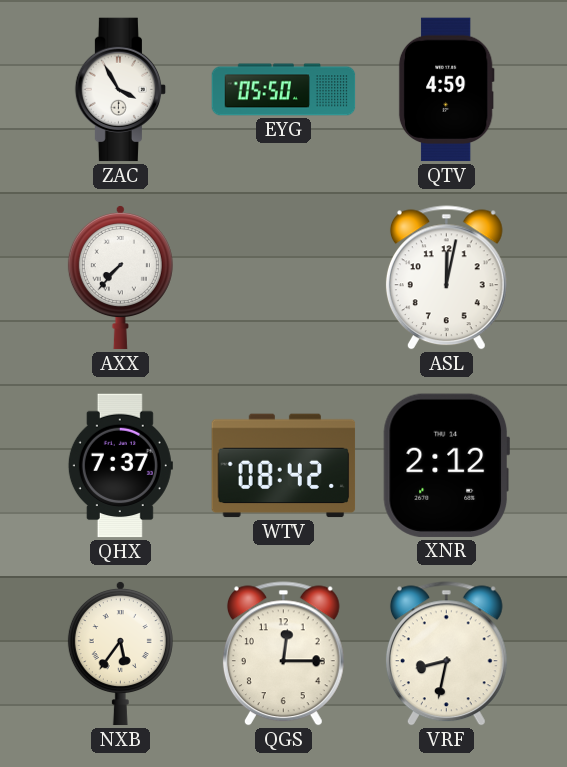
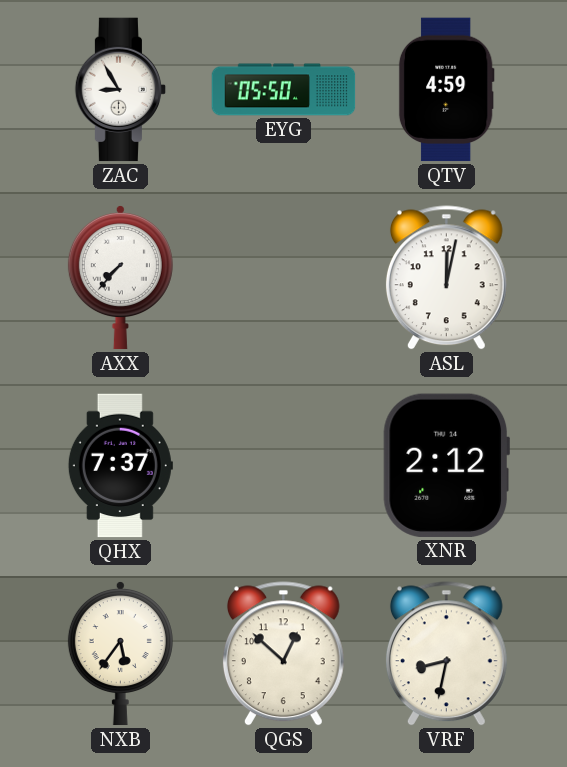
ZAC: 3:55 -> 8:55
WTV: 08:42 -> none
QGS: 12:15 -> 12:52
